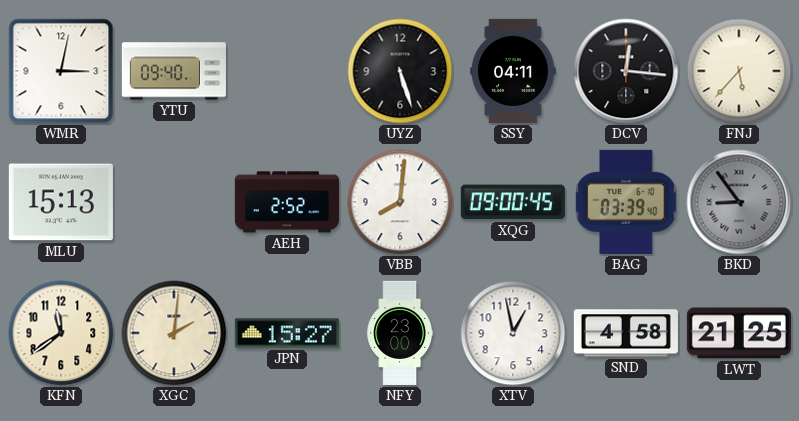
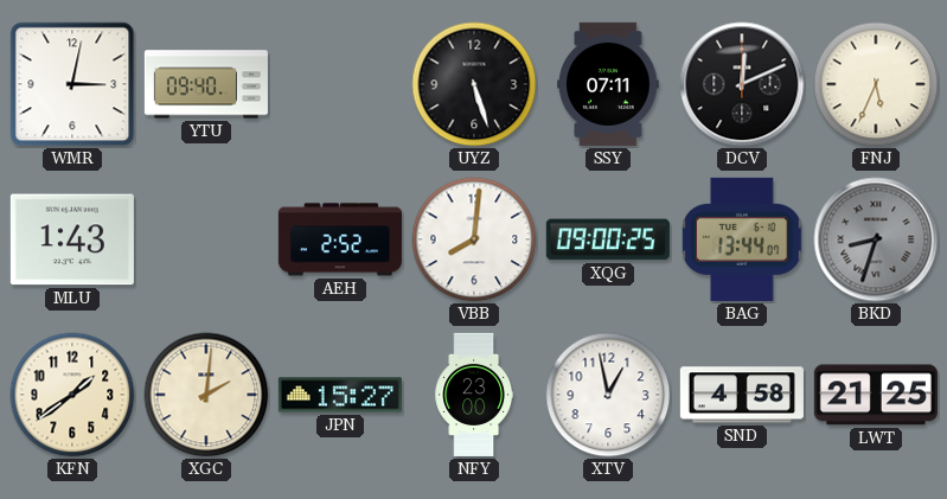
SSY: 04:11 -> 07:11
DCV: 12:16 -> 12:11
FNJ: 5:37 -> 5:34
MLU: 15:13 -> 1:43
XQG: 09:00:45 -> 09:00:25
BAG: 03:39 -> 13:44
BKD: 8:54 -> 8:33
KFN: 11:39 -> 1:39
